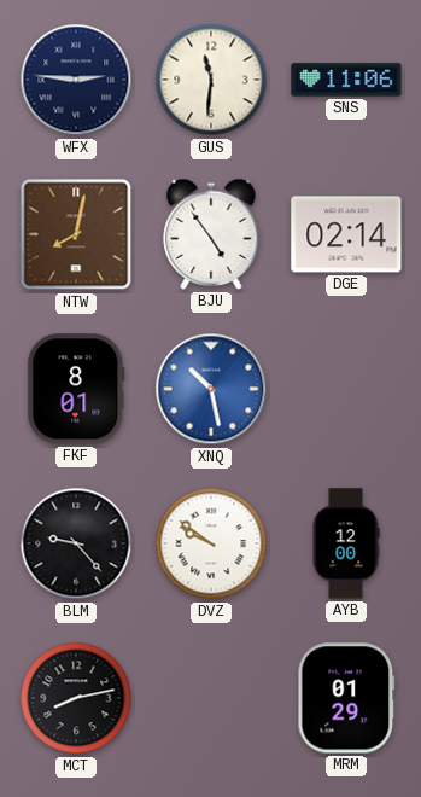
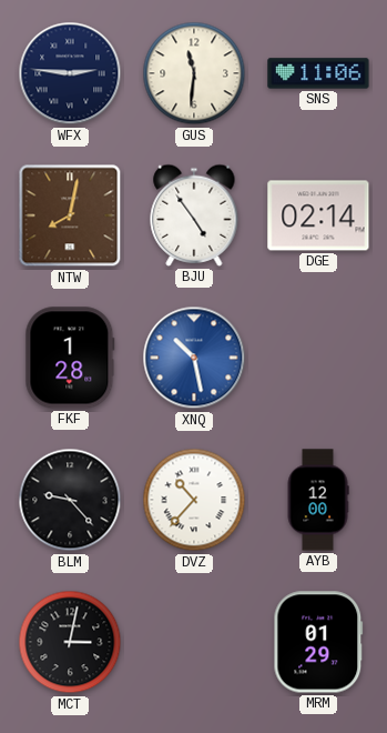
FKF: 8:01 -> 1:28
DVZ: 9:51 -> 10:37
MCT: 8:13 -> 3:02
